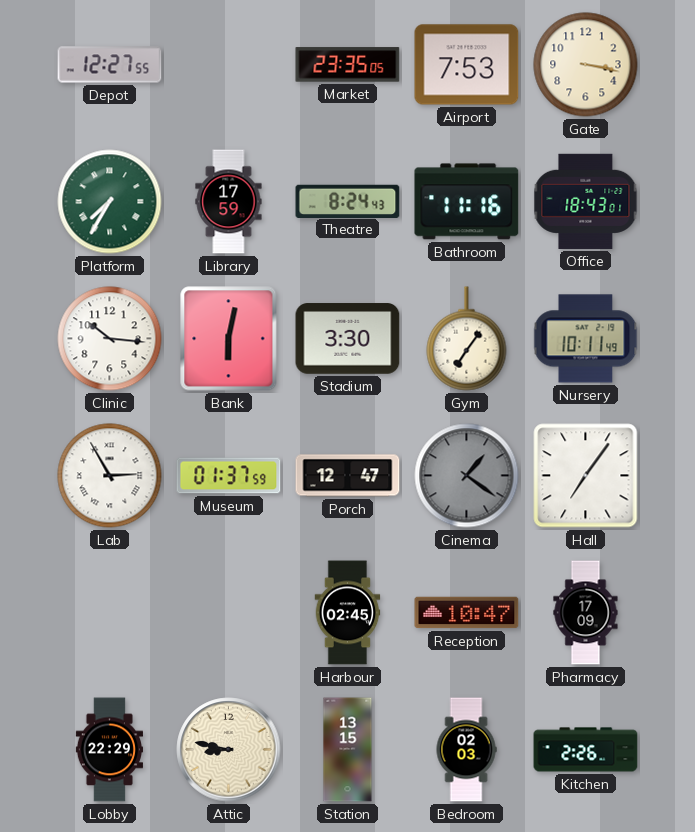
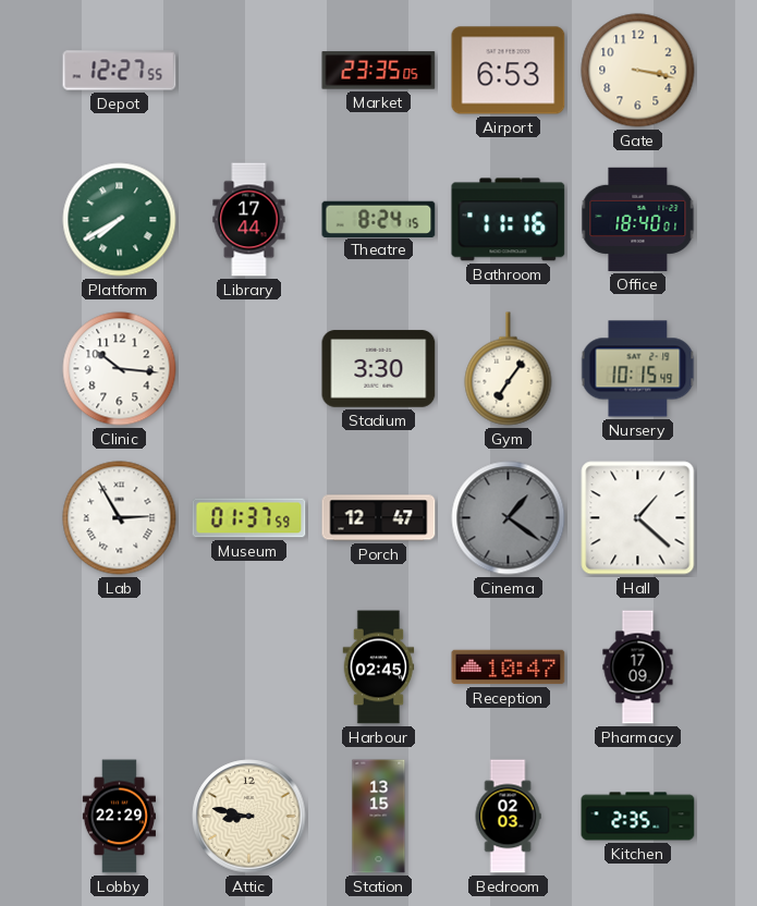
Airport: 7:53 -> 6:53
Platform: 7:35 -> 7:40
Library: 17:59 -> 17:44
Theatre: 8:24:43 -> 8:24:15
Office: 18:43 -> 18:40
Bank: 6:02 -> none
Nursery: 10:11 -> 10:15
Hall: 7:06 -> 1:22
Kitchen: 2:26 -> 2:35
